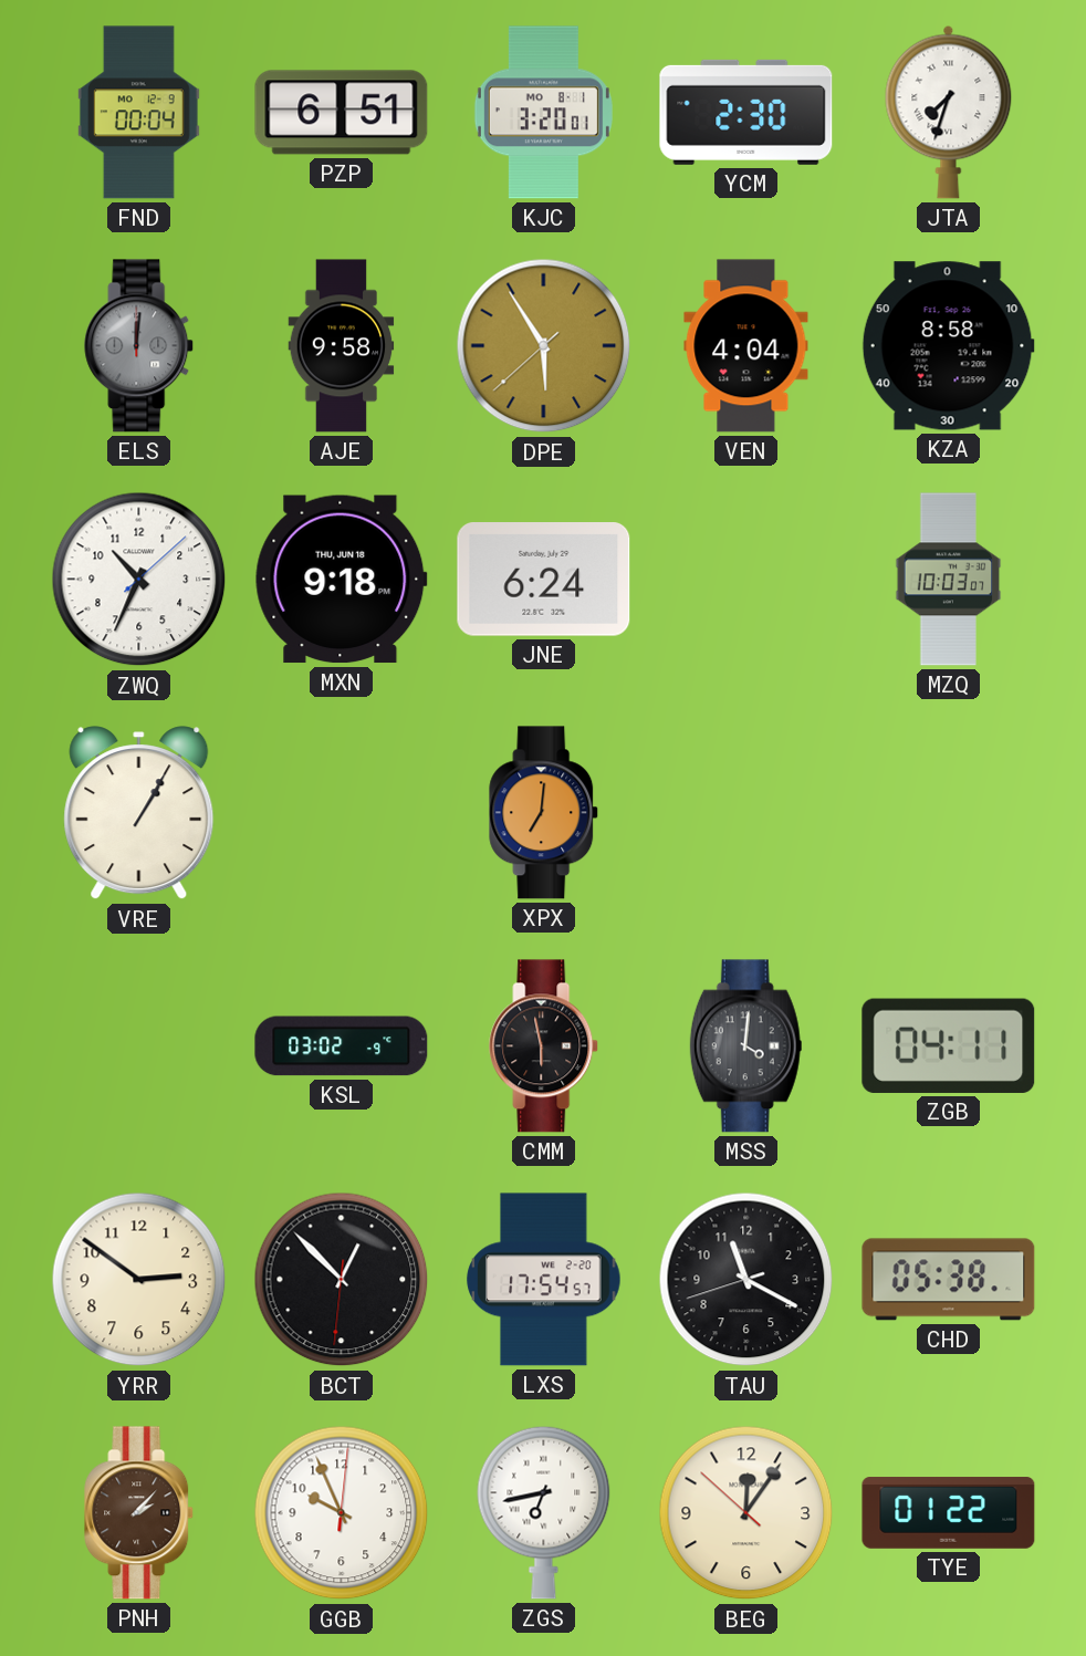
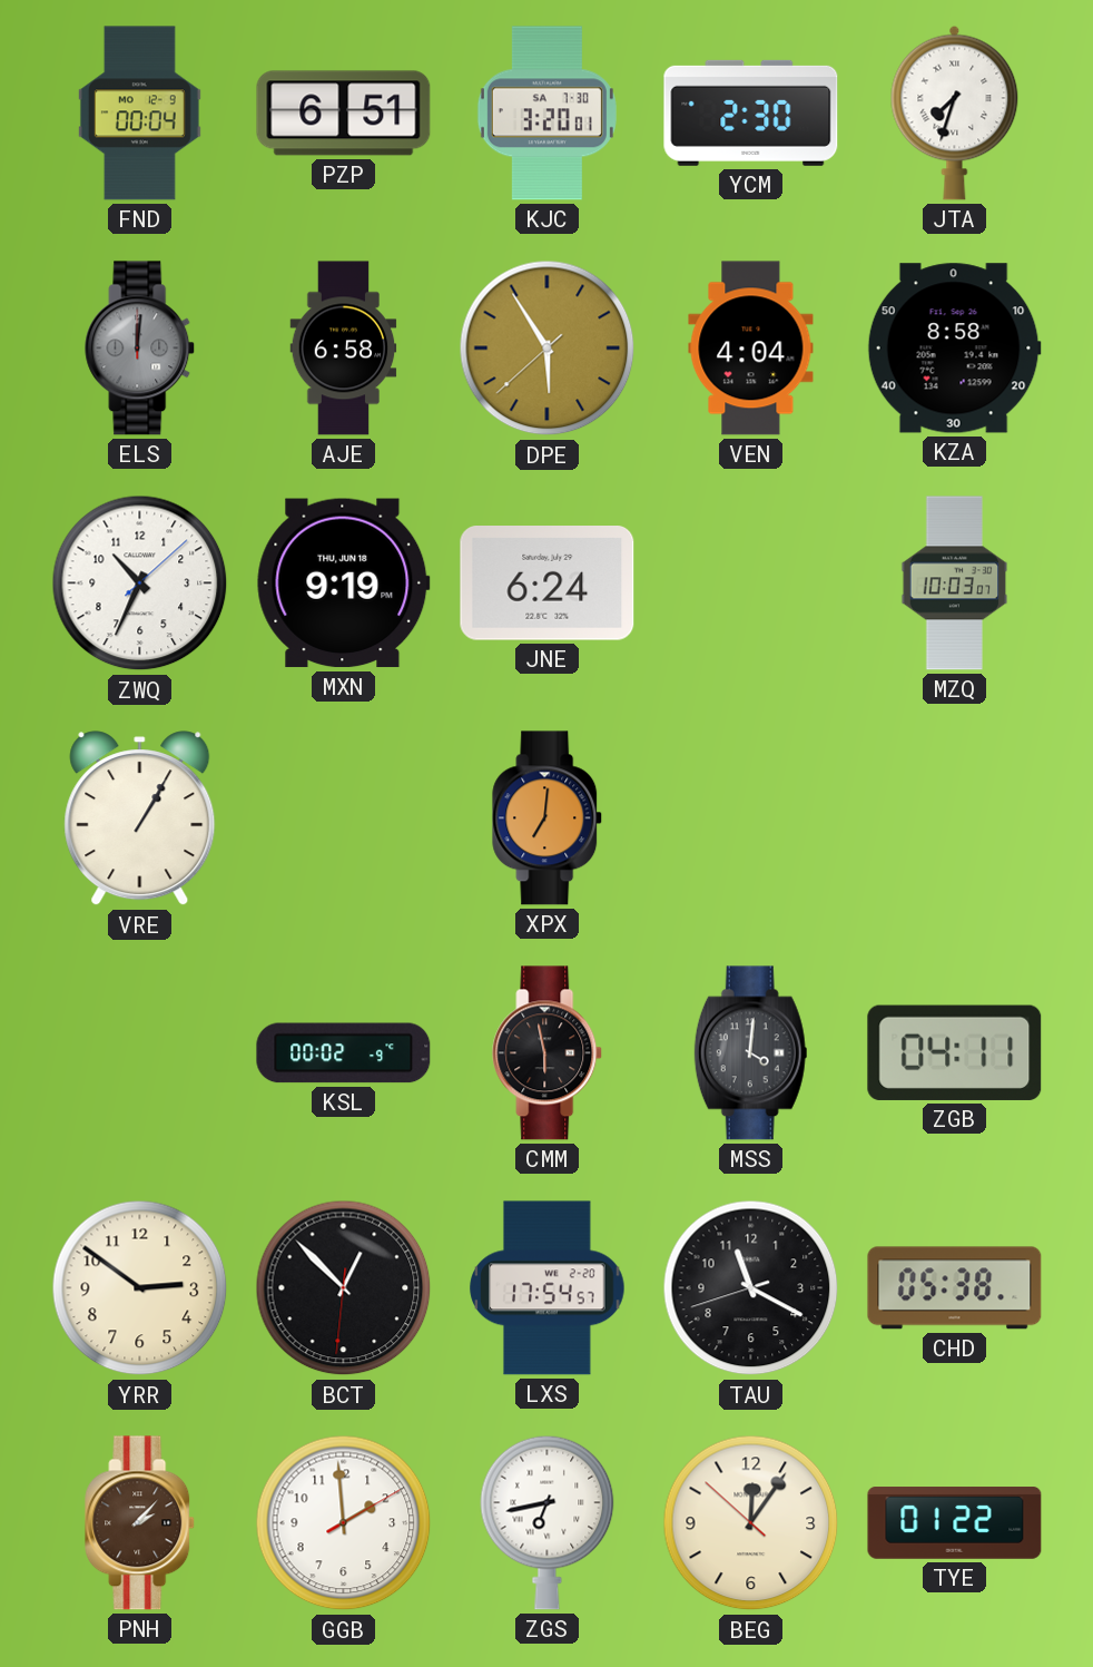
KJC date: MO 8-1 -> SA 7-30
AJE: 9:58 -> 6:58
MXN: 9:18 -> 9:19
KSL: 03:02 -> 00:02
GGB: 9:56 -> 1:59
